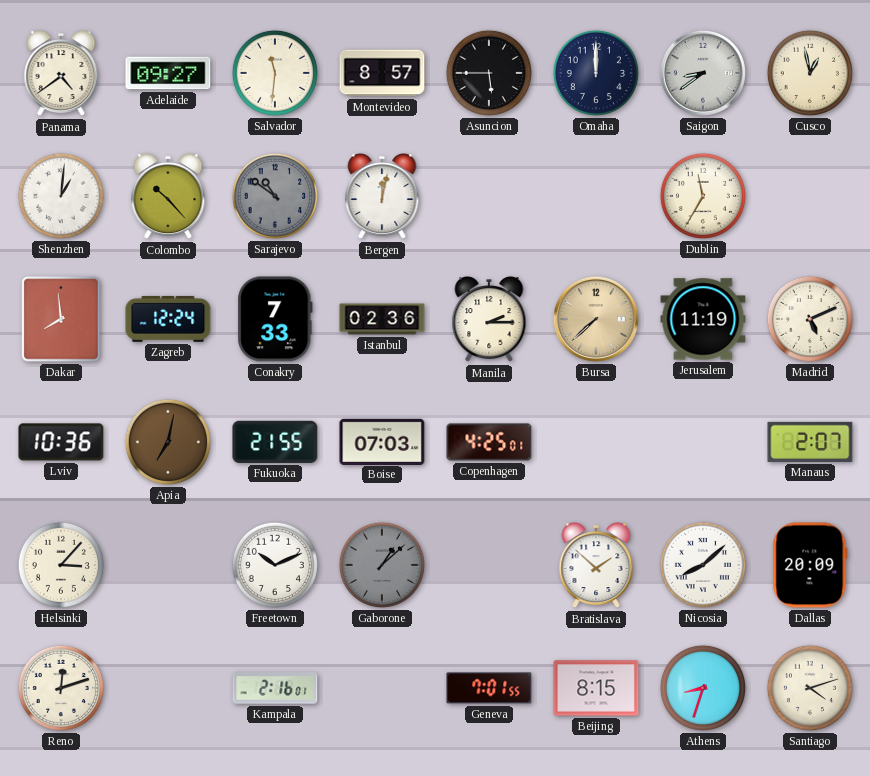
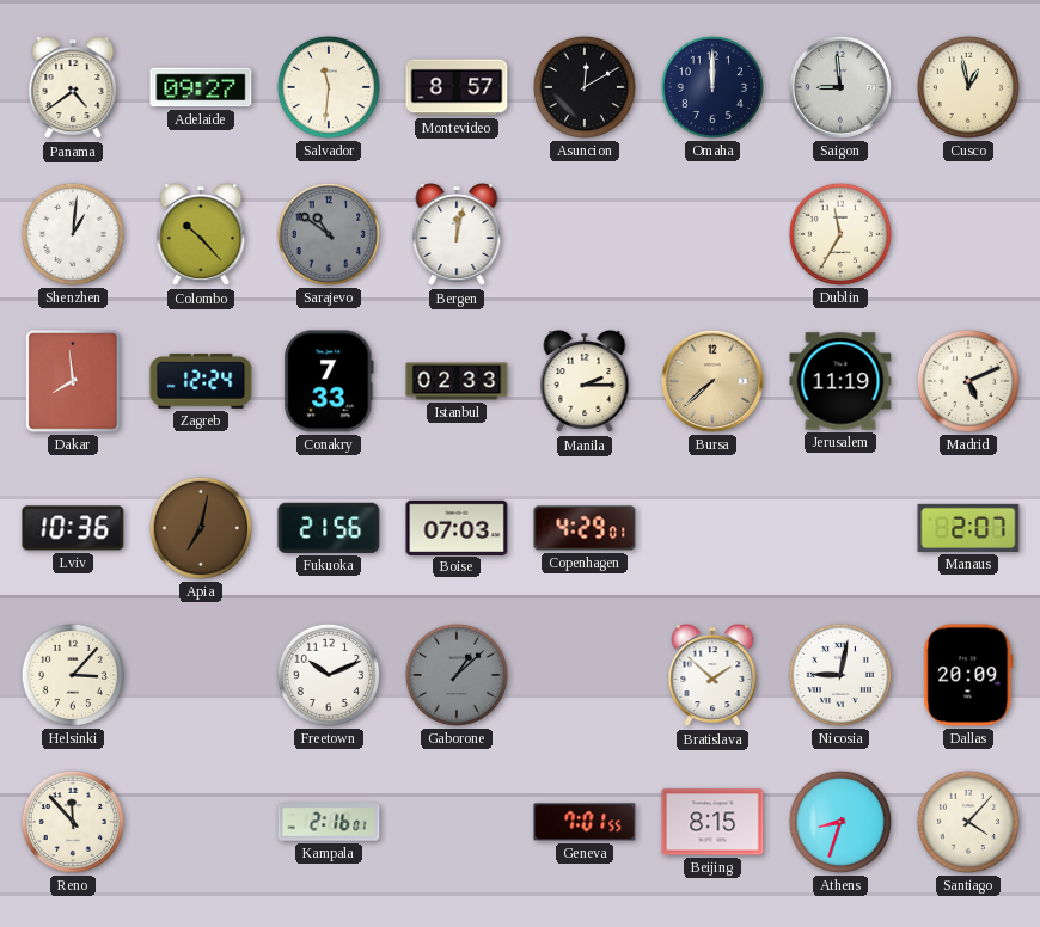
Asuncion: 5:45 -> 12:10
Saigon: 8:39 -> 8:59
Istanbul: 02:36 -> 02:33
Fukuoka: 21:55 -> 21:56
Copenhagen: 4:25 -> 4:29
Nicosia: 8:08 -> 9:02
Reno: 12:12 -> 11:53
Santiago: 4:12 -> 4:07
